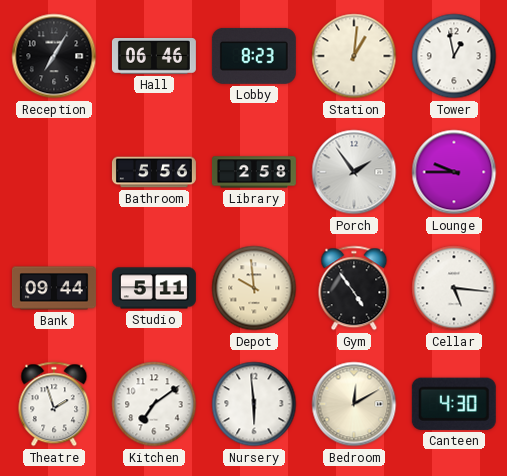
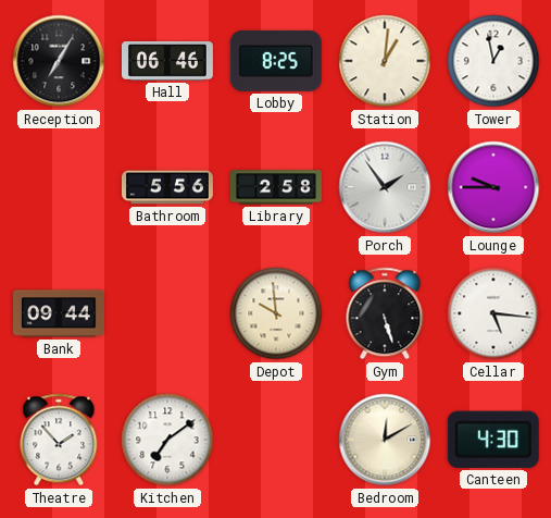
Lobby: 8:23 -> 8:25
Studio: 5:11 -> none
Gym: 4:54 -> 5:27
Theatre: 1:57 -> 1:53
Nursery: 5:59 -> none
